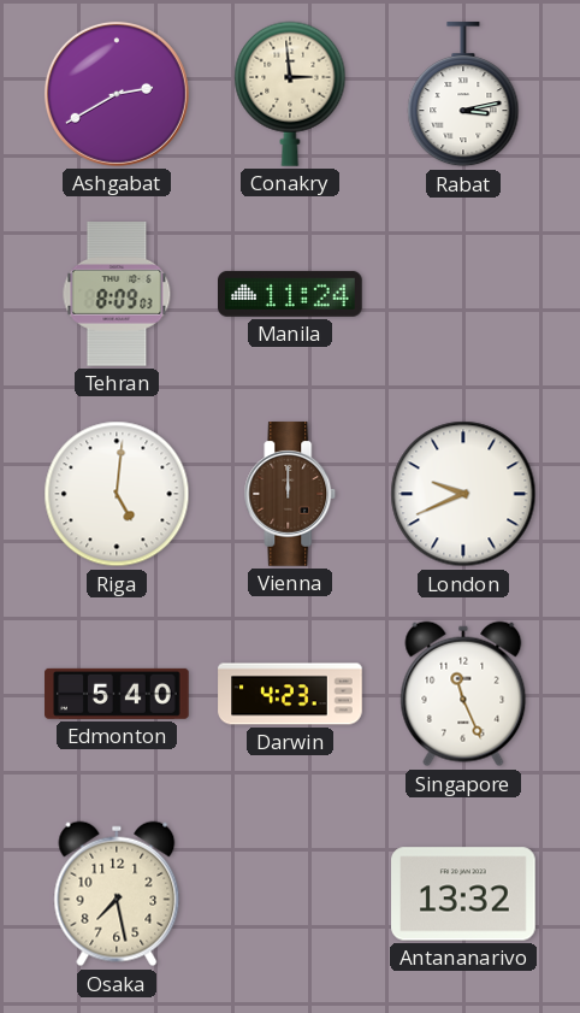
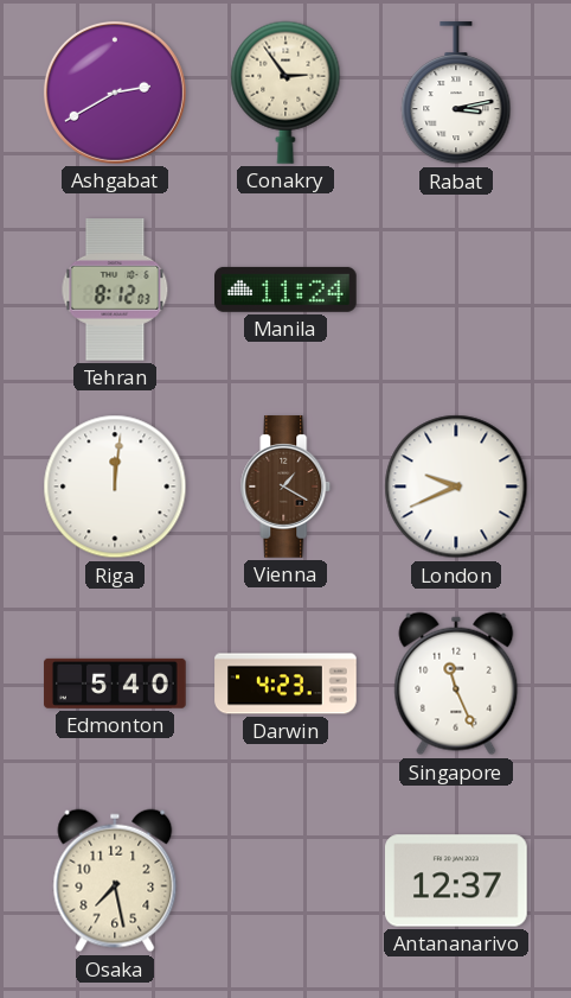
Conakry: 2:59 -> 2:54
Tehran: 8:09 -> 8:12
Riga: 5:01 -> 12:01
Vienna: 12:00 -> 1:20
Antananarivo: 13:32 -> 12:37
